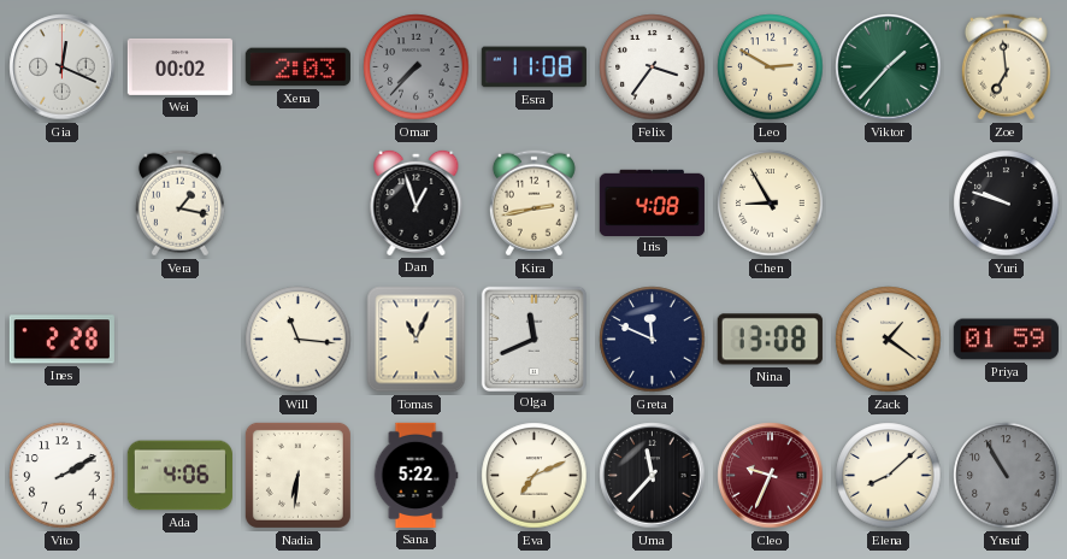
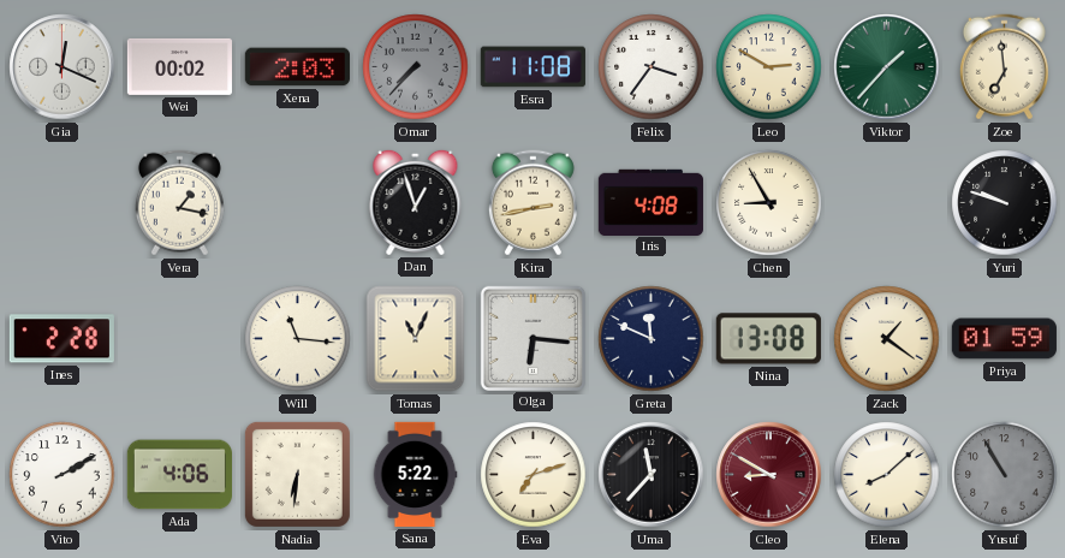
Olga: 11:41 -> 6:16
Eva: 7:11 -> 7:12
Cleo: 9:34 -> 8:50
